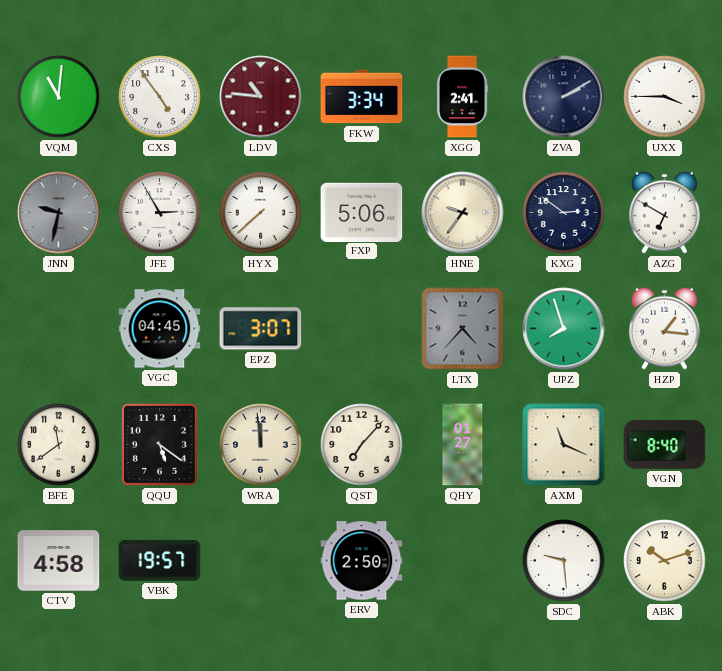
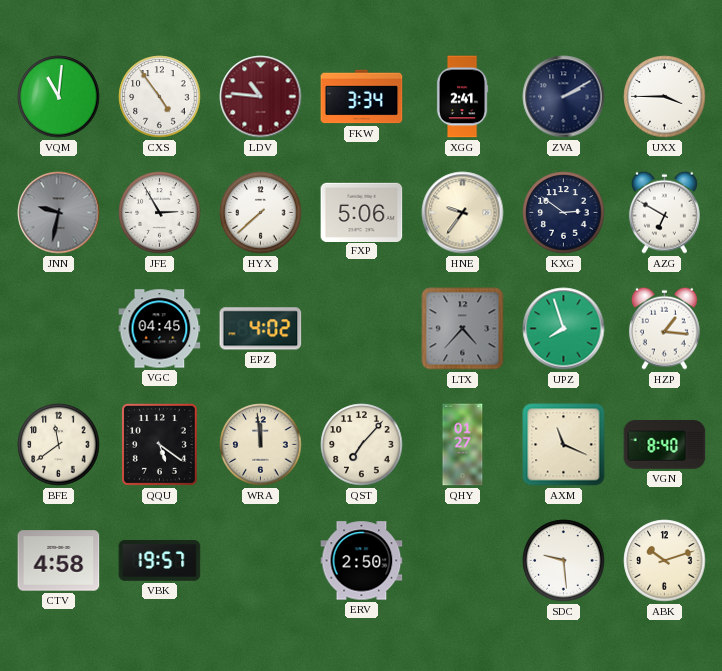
EPZ: 3:07 -> 4:02
